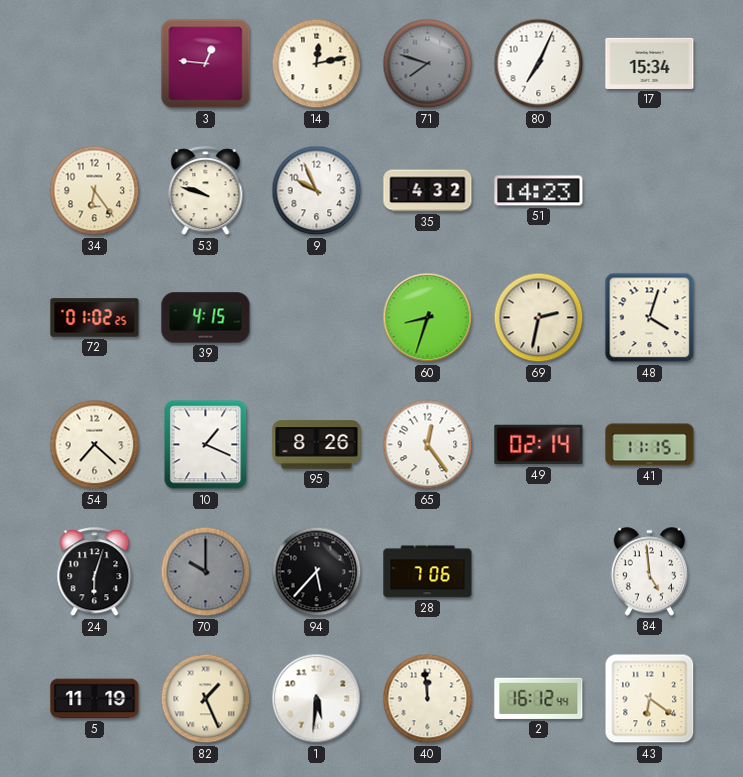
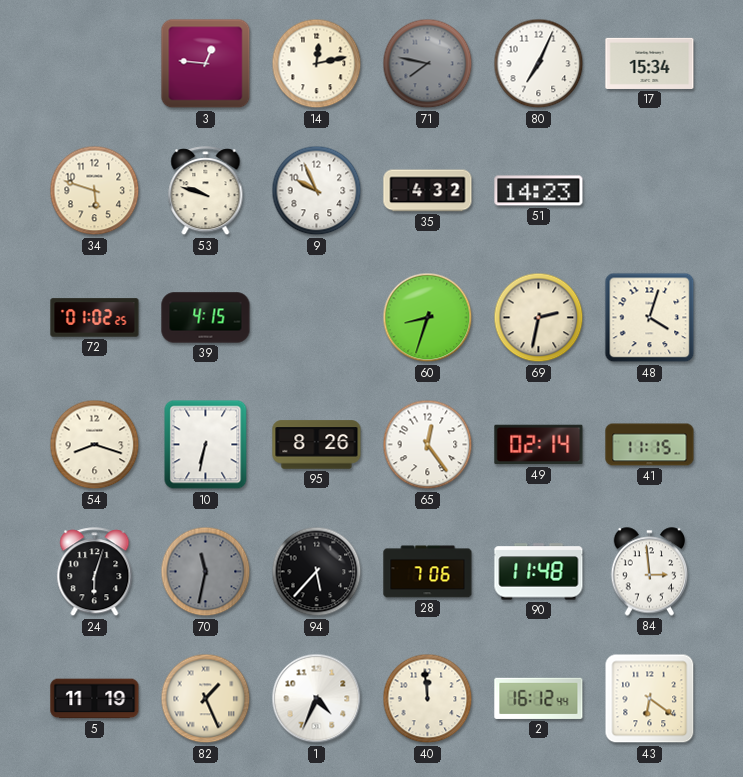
71: 7:48 -> 7:47
34: 6:24 -> 5:48
54: 7:22 -> 8:18
10: 1:19 -> 6:32
70: 10:00 -> 11:32
90: none -> 11:48
84: 4:59 -> 2:59
1: 5:31 -> 4:34
